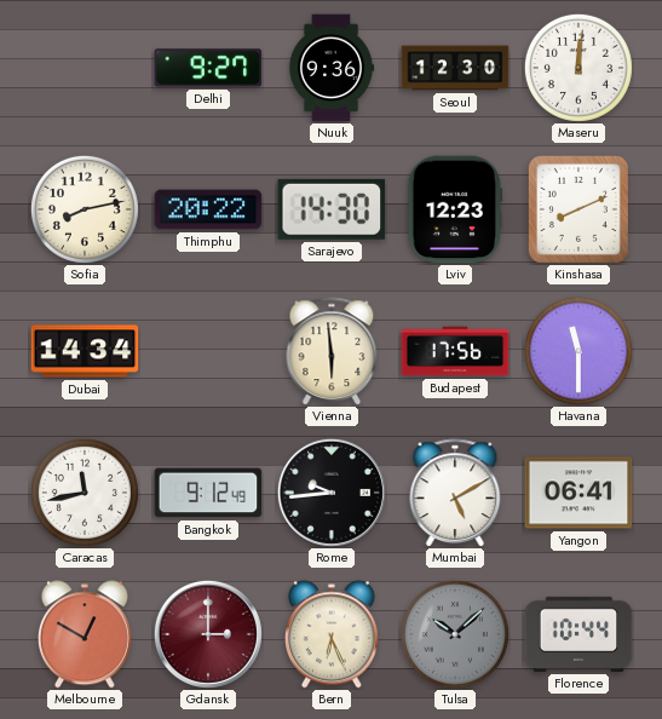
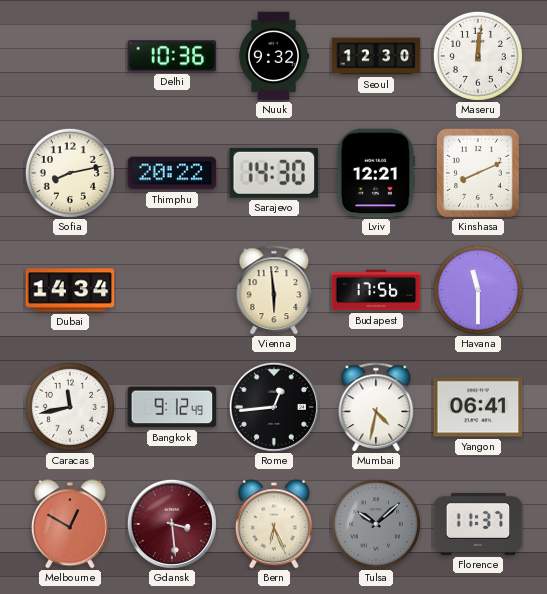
Delhi: 9:27 -> 10:36
Nuuk: 9:36 -> 9:32
Lviv: 12:23 -> 12:21
Rome: 9:44 -> 12:44
Mumbai: 5:10 -> 4:32
Gdansk: 3:00 -> 3:29
Florence: 10:44 -> 11:37
